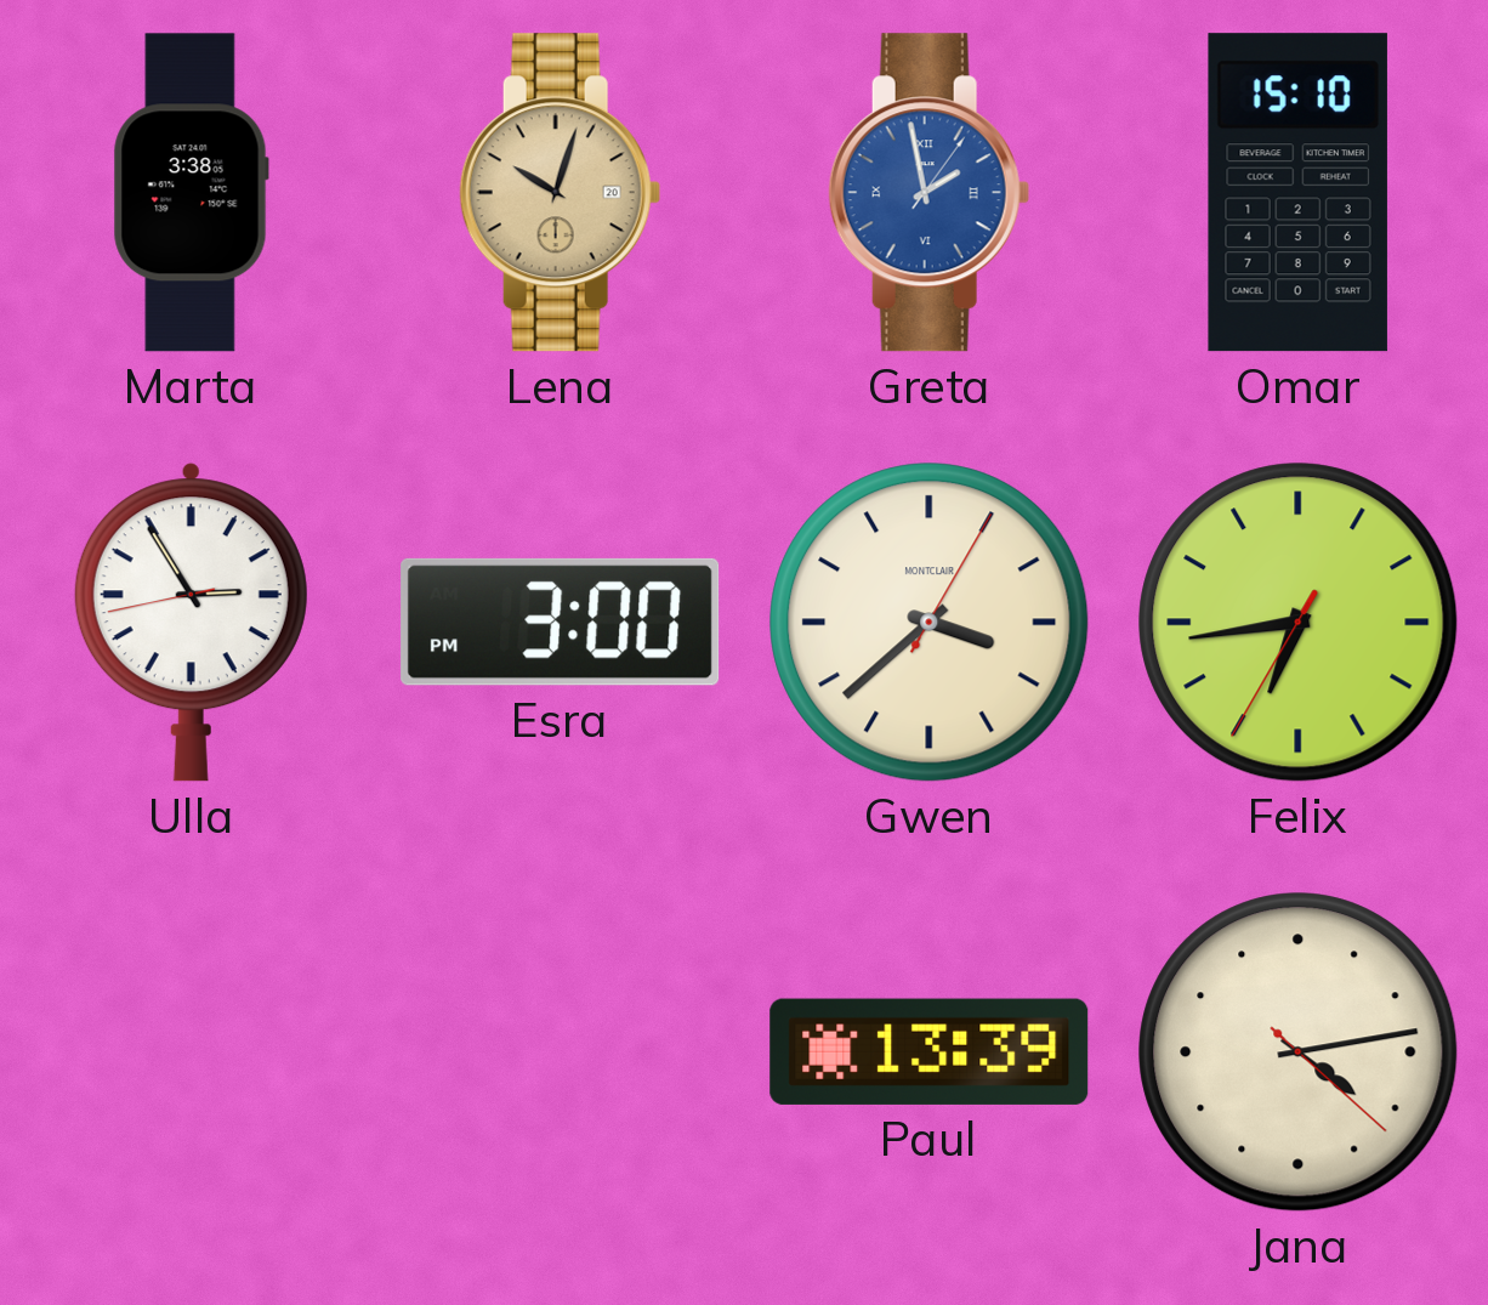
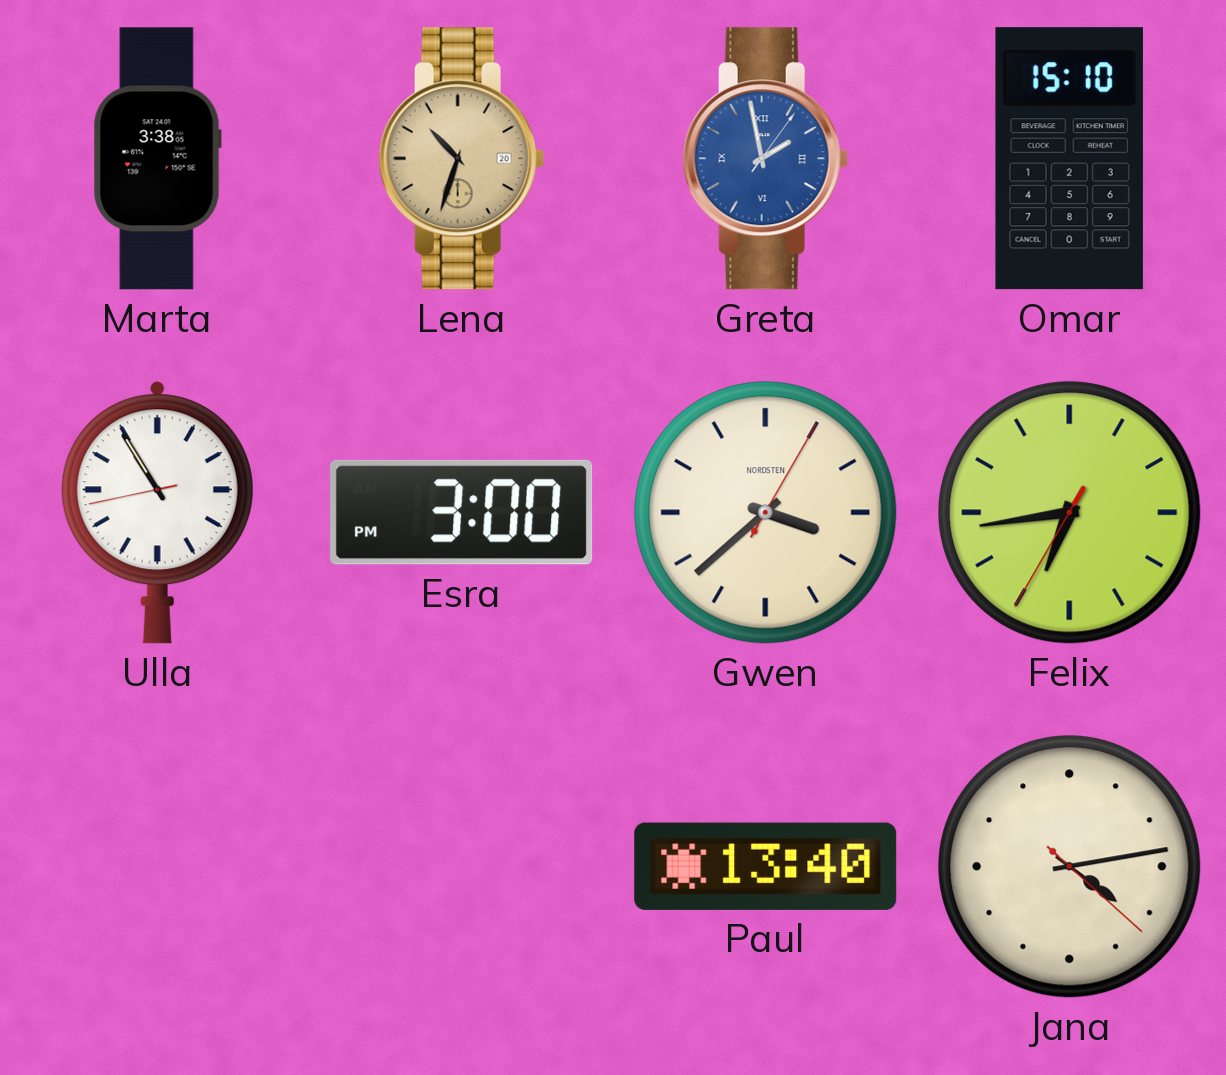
Lena: 10:03 -> 10:33
Ulla: 2:54 -> 10:54
Gwen brand: MONTCLAIR -> NORDSTEN
Paul: 13:39 -> 13:40
